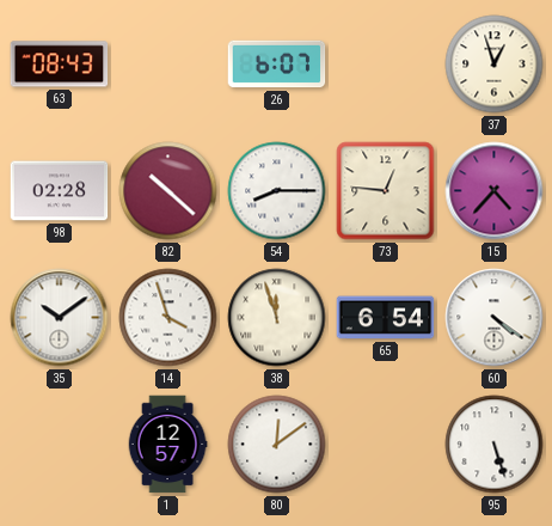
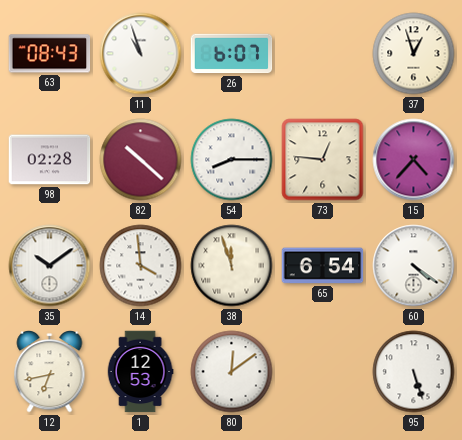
11: none -> 10:57
14: 3:57 -> 3:59
12: none -> 6:43
1: 12:57 -> 12:53
